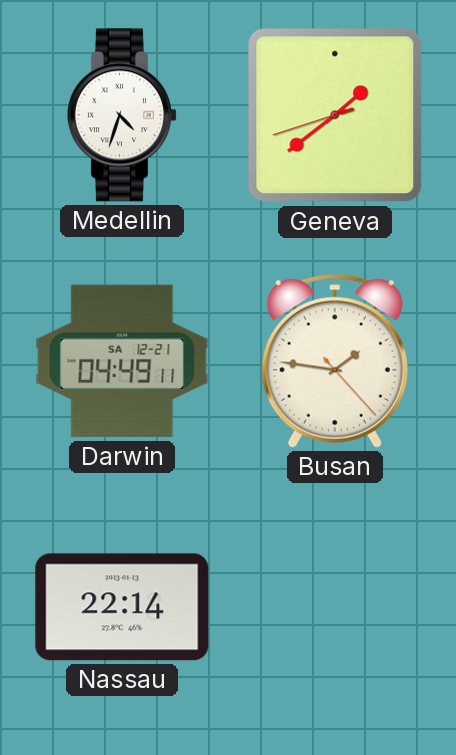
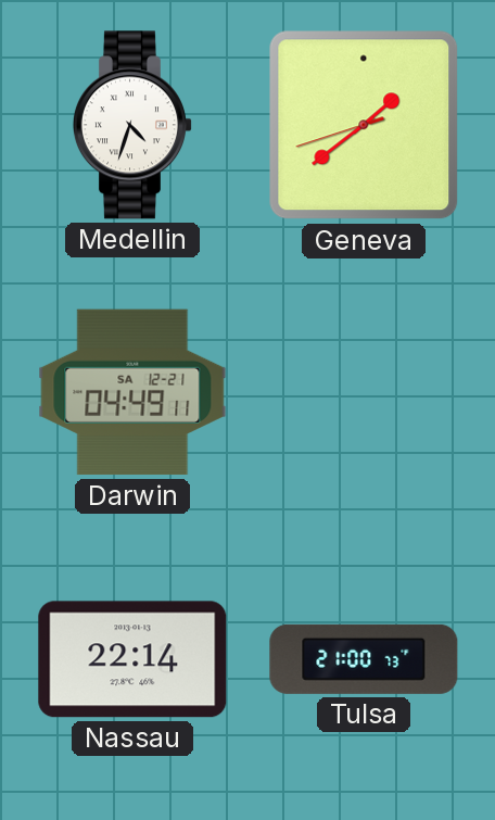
Busan: 1:46 -> none
Tulsa: none -> 21:00
